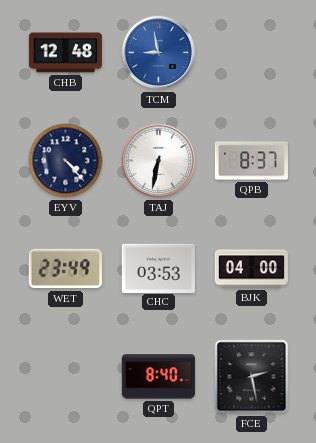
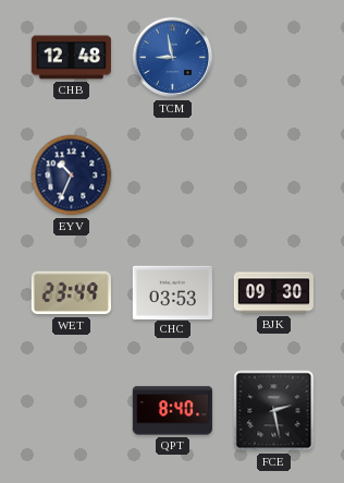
EYV: 4:23 -> 10:34
TAJ: 6:32 -> none
QPB: 8:37 -> none
BJK: 04:00 -> 09:30
